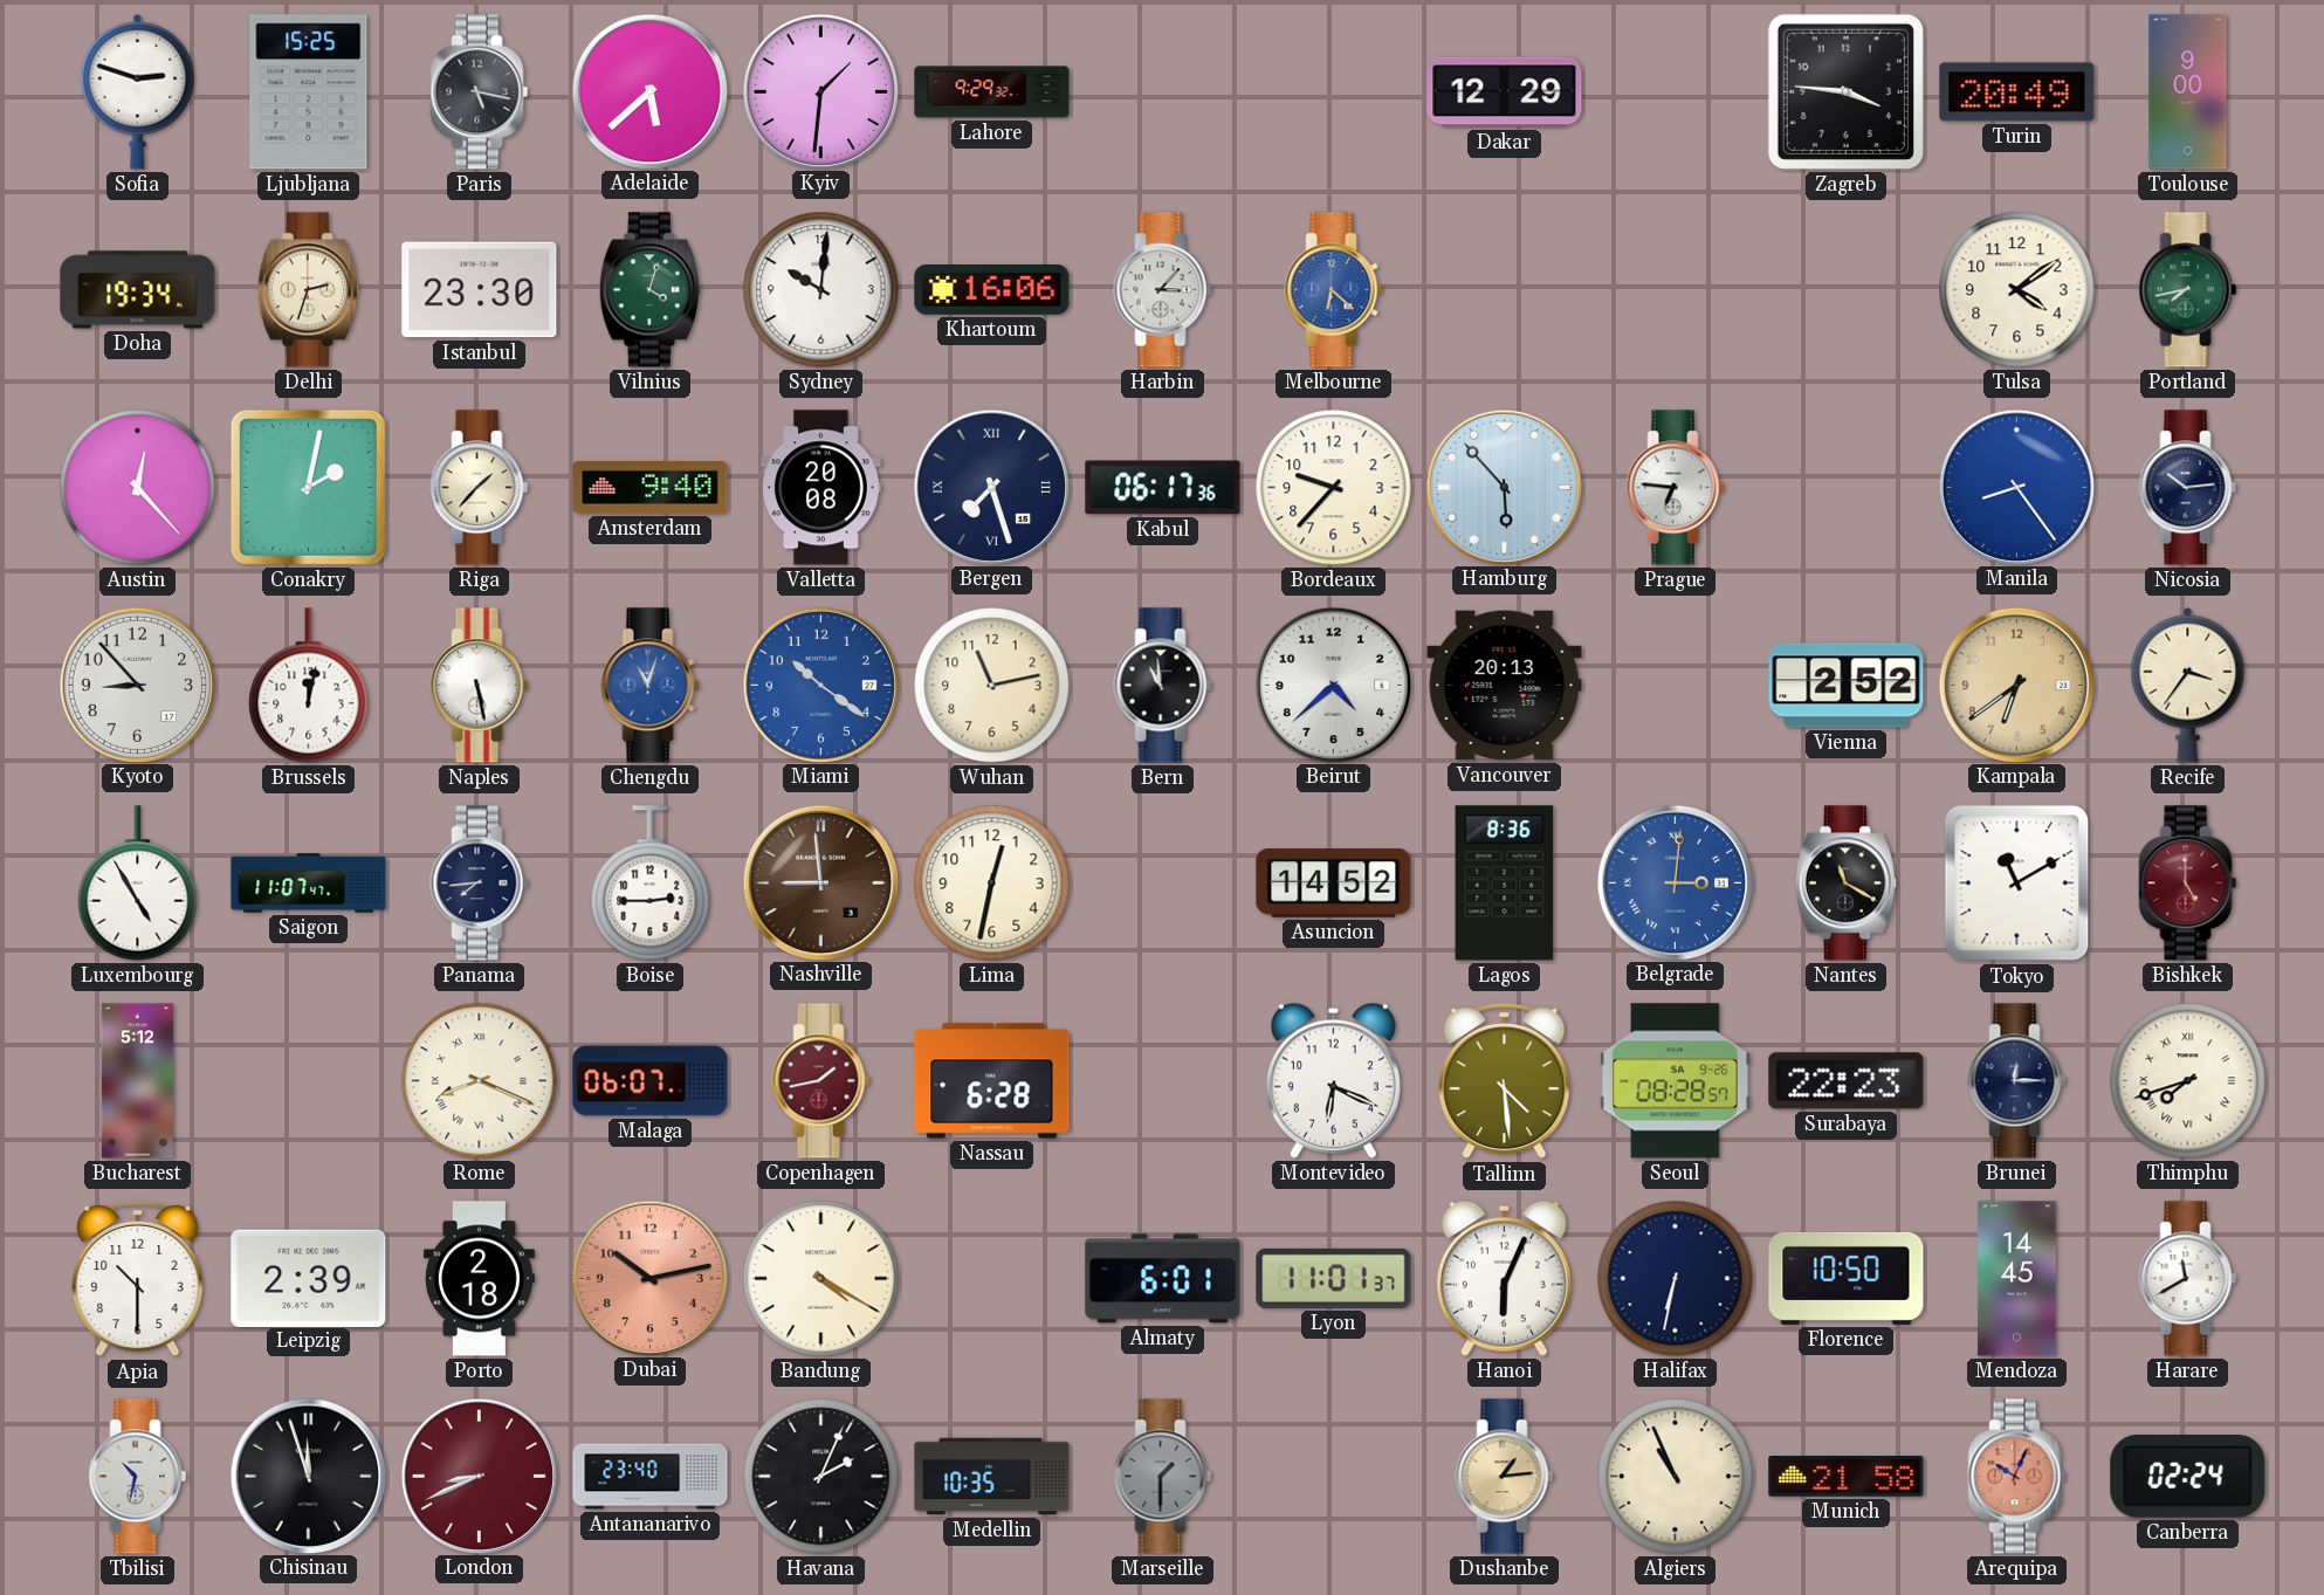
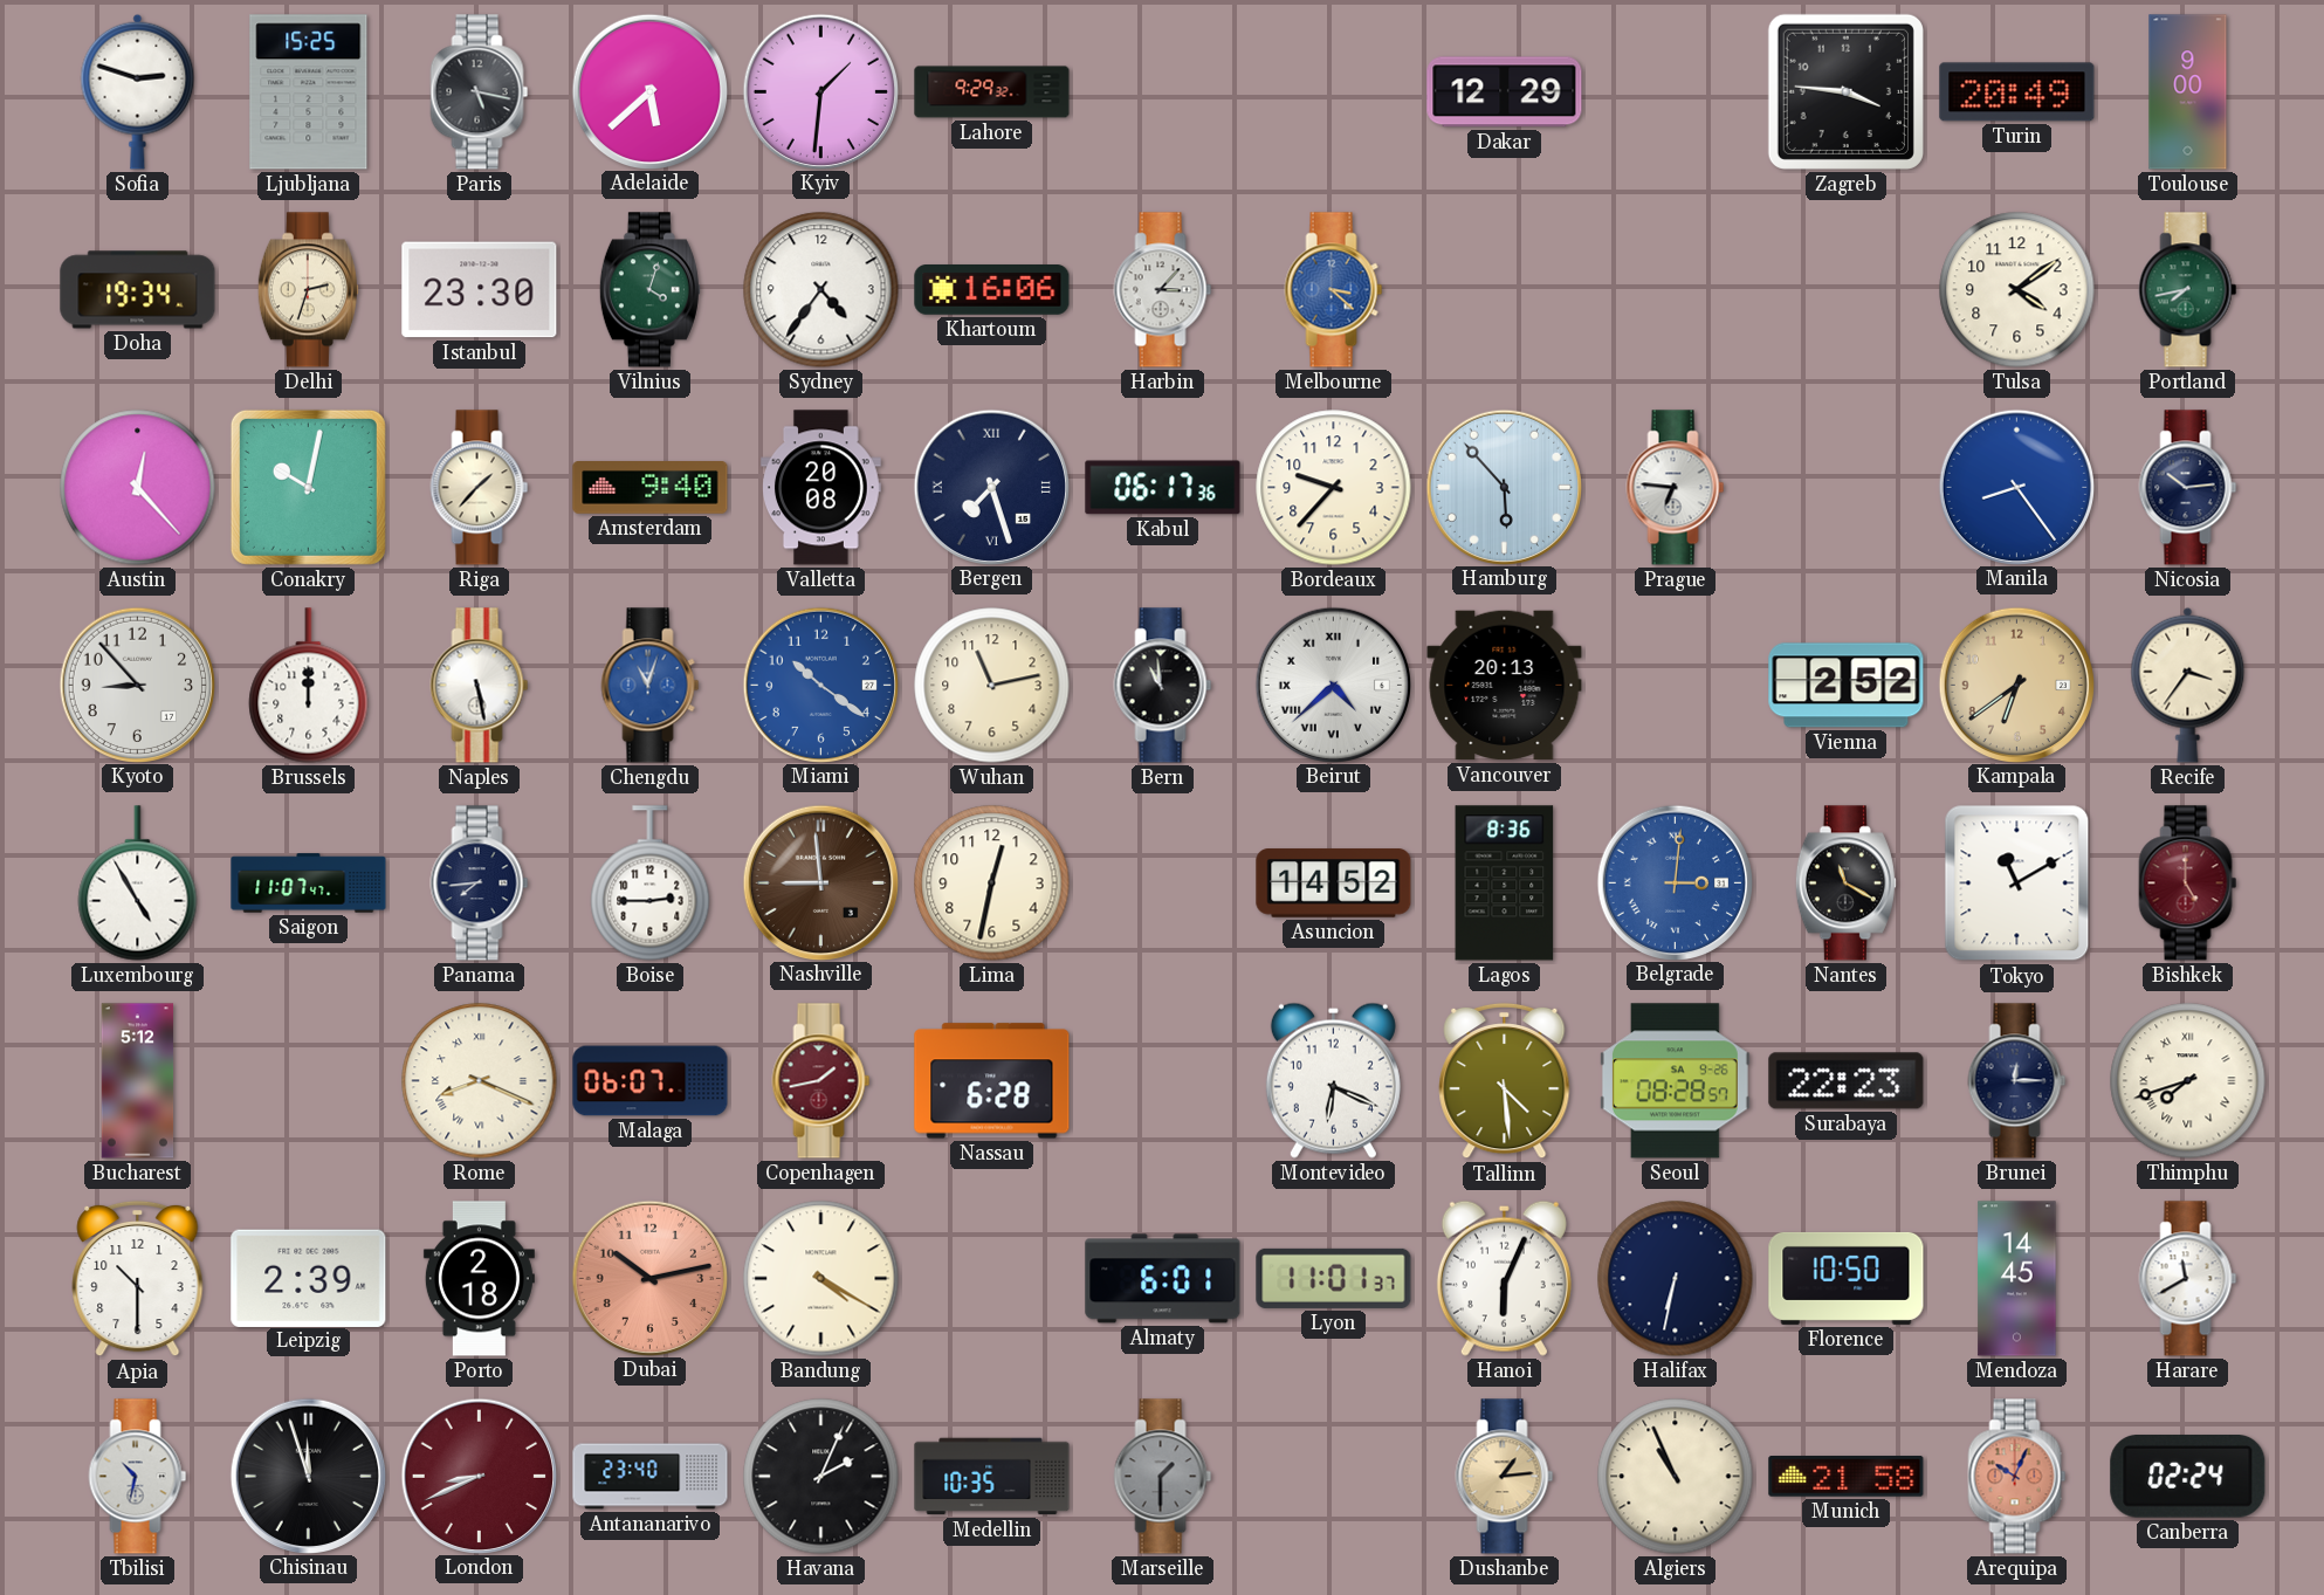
Sydney: 10:01 -> 4:36
Melbourne: 6:22 -> 3:22
Conakry: 2:02 -> 10:02
Brussels: 12:02 -> 12:00
Beirut numerals: Arabic -> Roman
